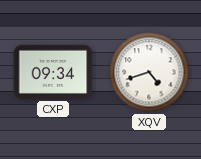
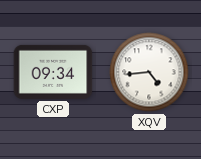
XQV: 4:42 -> 4:44
